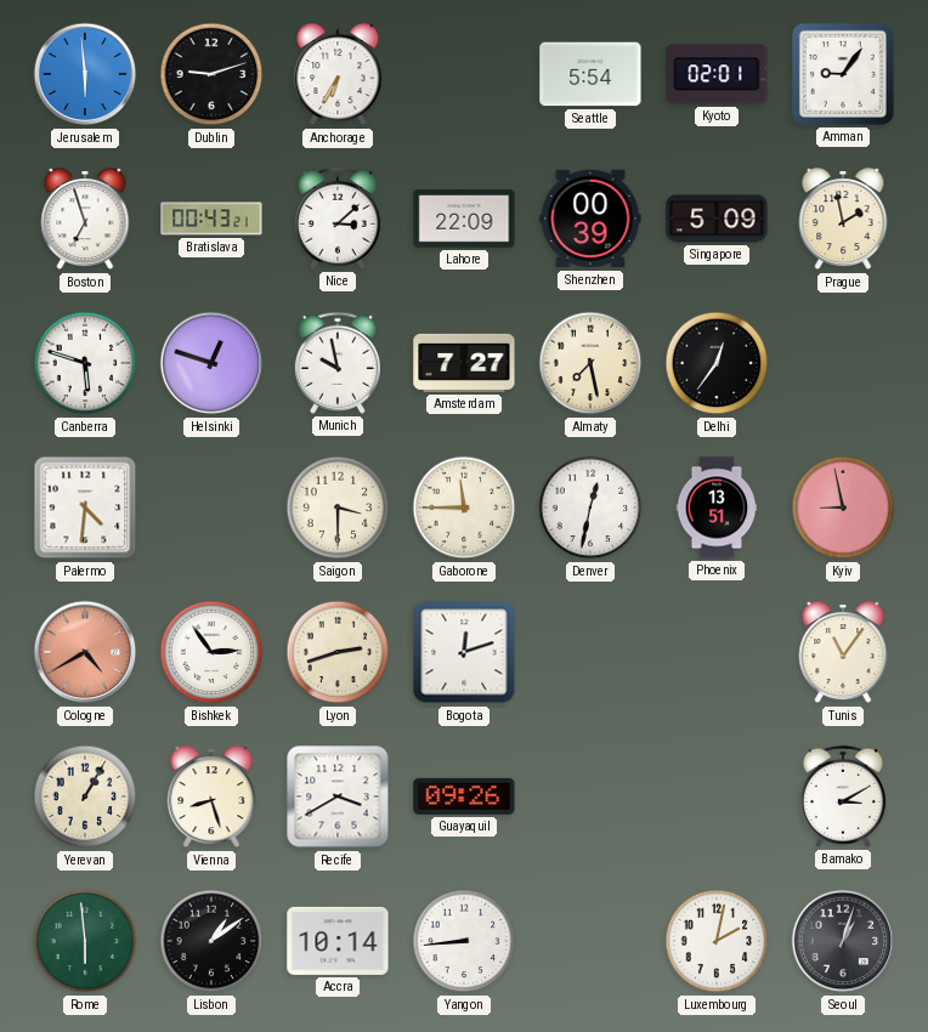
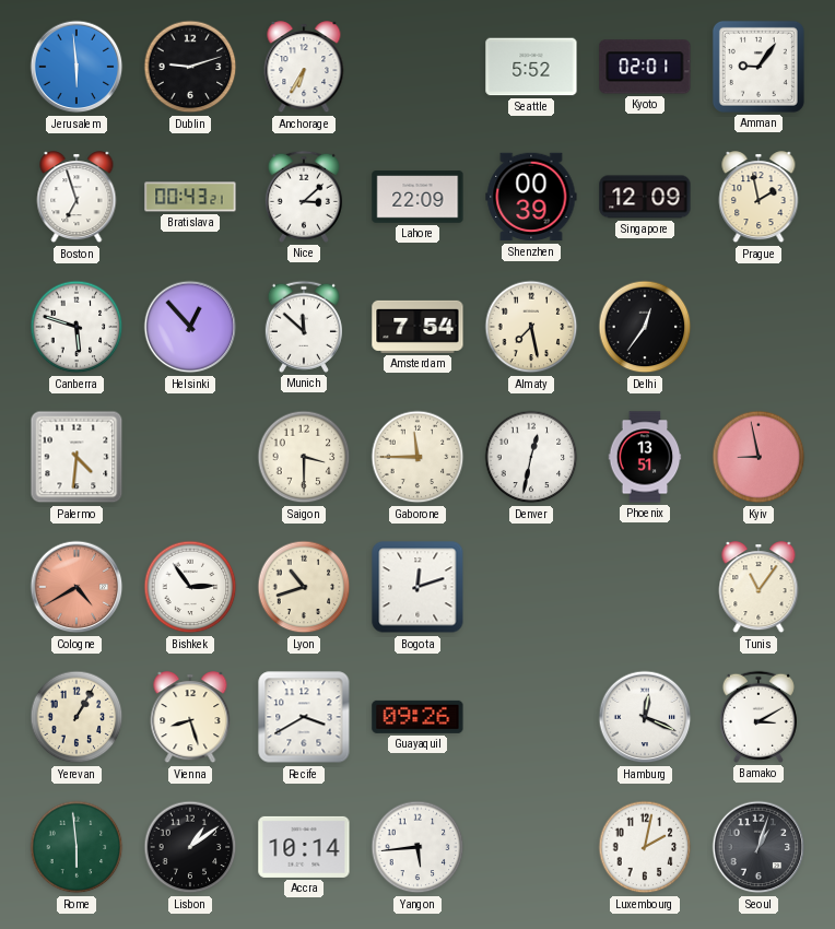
Seattle: 5:54 -> 5:52
Singapore: 5:09 -> 12:09
Helsinki: 12:48 -> 12:53
Munich: 9:58 -> 11:52
Amsterdam: 7:27 -> 7:54
Lyon: 2:42 -> 10:42
Hamburg: none -> 12:19
Yangon: 8:44 -> 5:44
